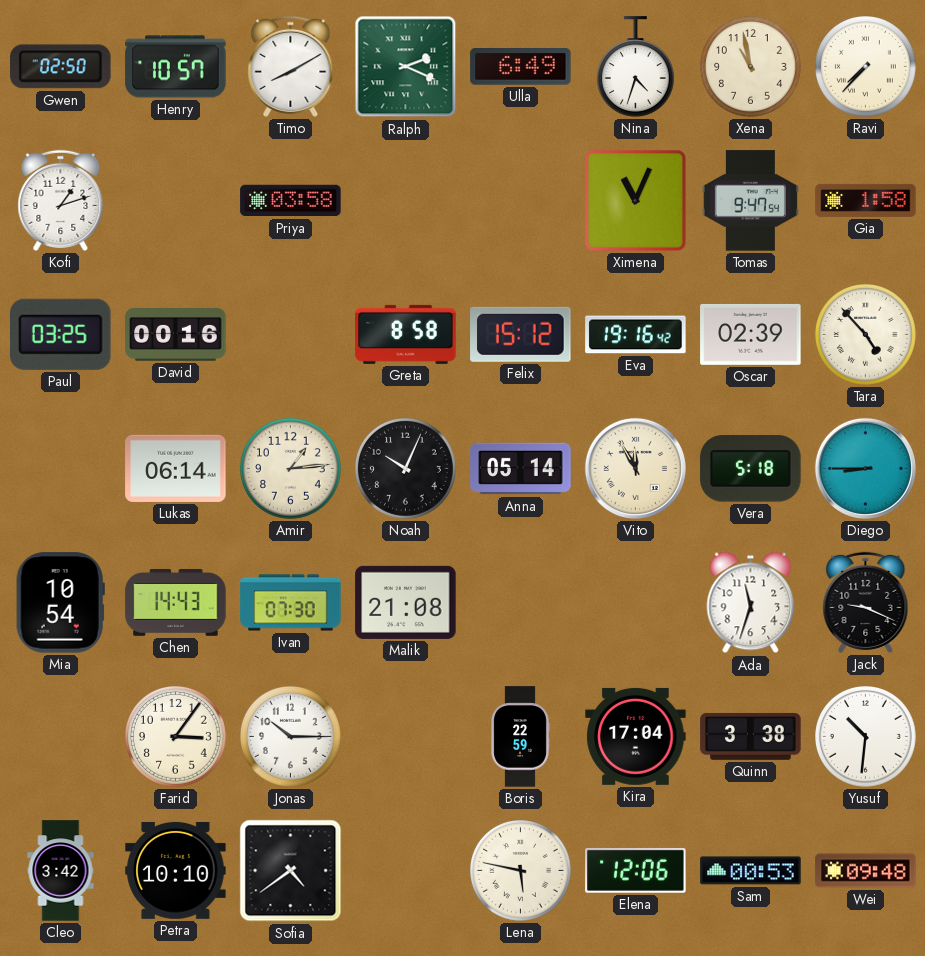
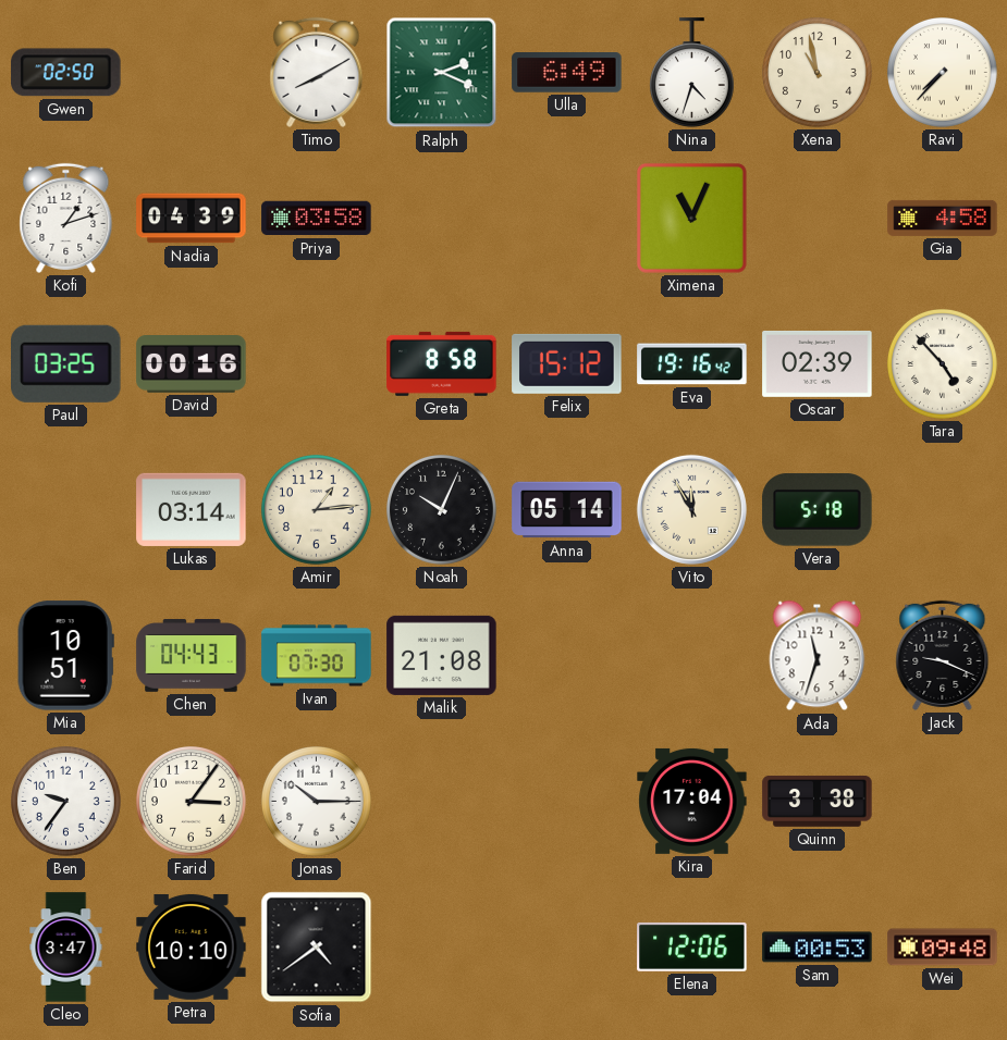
Henry: 10:57 -> none
Nadia: none -> 04:39
Tomas: 9:47 -> none
Gia: 1:58 -> 4:58
Lukas: 06:14 -> 03:14
Diego: 8:45 -> none
Mia: 10:54 -> 10:51
Chen: 14:43 -> 04:43
Ben: none -> 9:36
Boris: 22:59 -> none
Yusuf: 10:31 -> none
Cleo: 3:42 -> 3:47
Lena: 5:47 -> none
